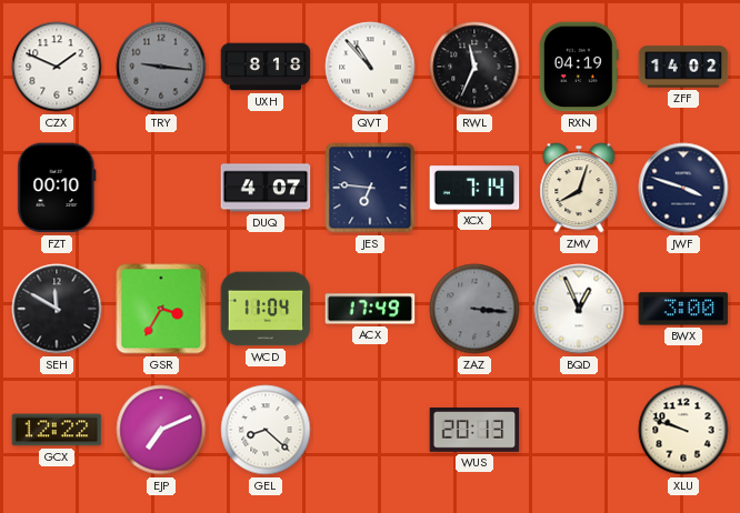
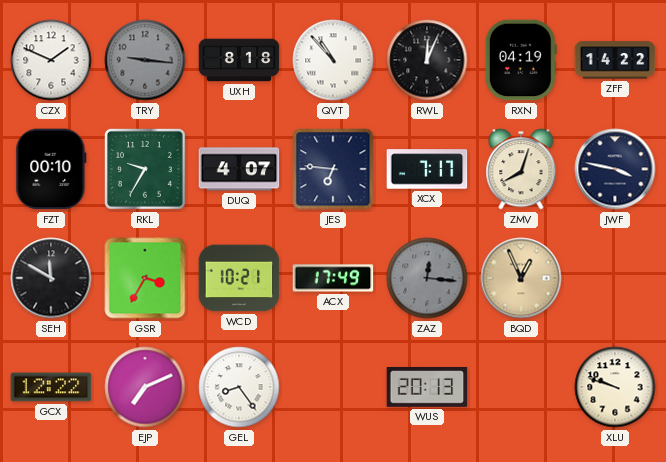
RWL: 11:34 -> 12:04
ZFF: 14:02 -> 14:22
RKL: none -> 9:35
XCX: 7:14 -> 7:17
JWF: 3:48 -> 3:47
WCD: 11:04 -> 10:21
ZAZ: 3:16 -> 12:16
BQD dial: white -> champagne
BWX: 3:00 -> none
GEL: 8:22 -> 8:24
